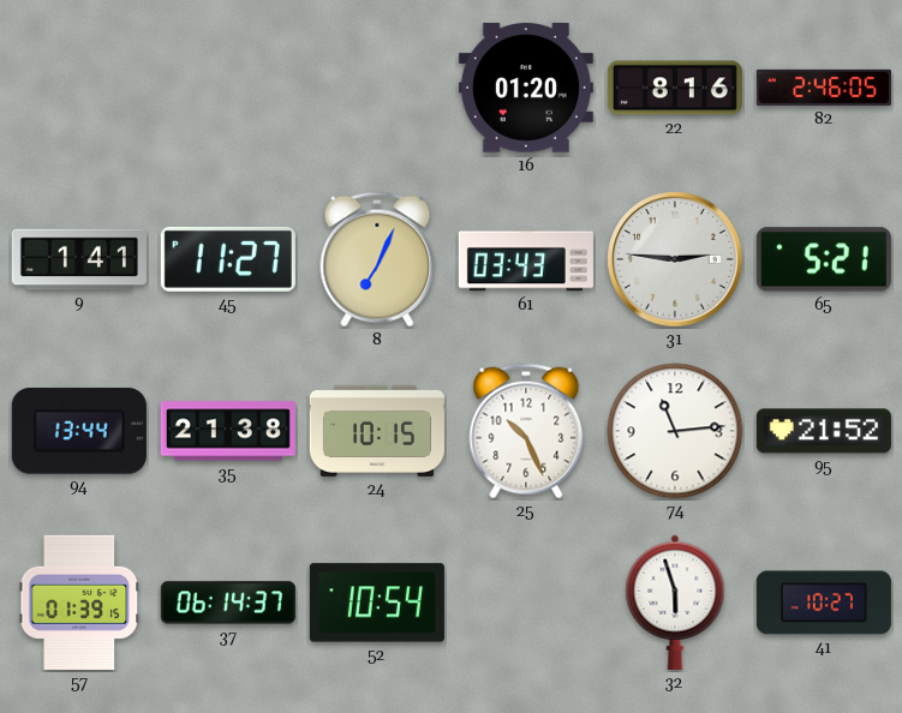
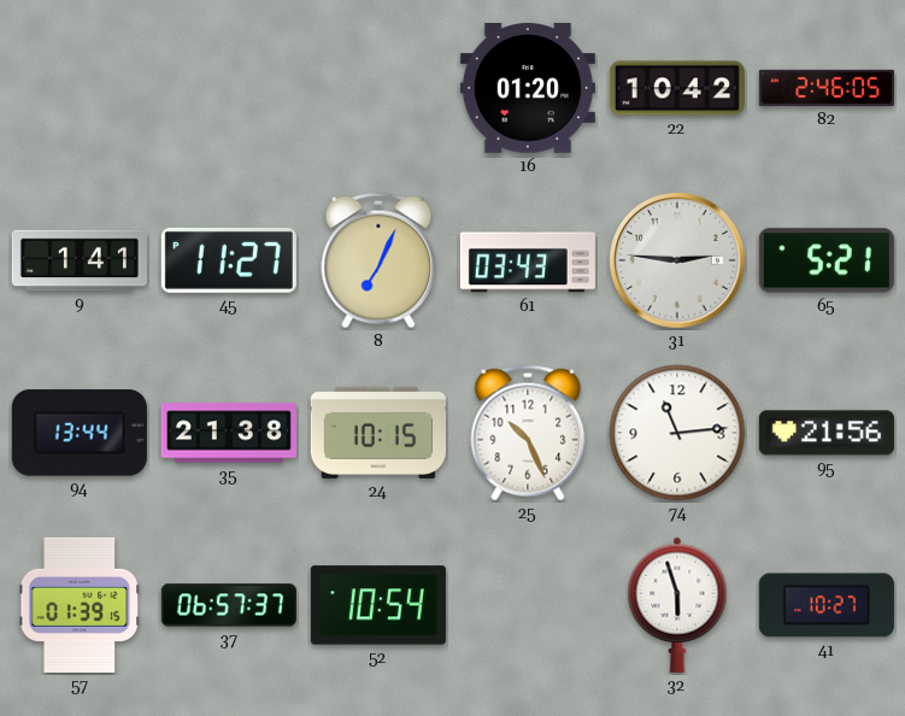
22: 8:16 -> 10:42
95: 21:52 -> 21:56
37: 06:14 -> 06:57
